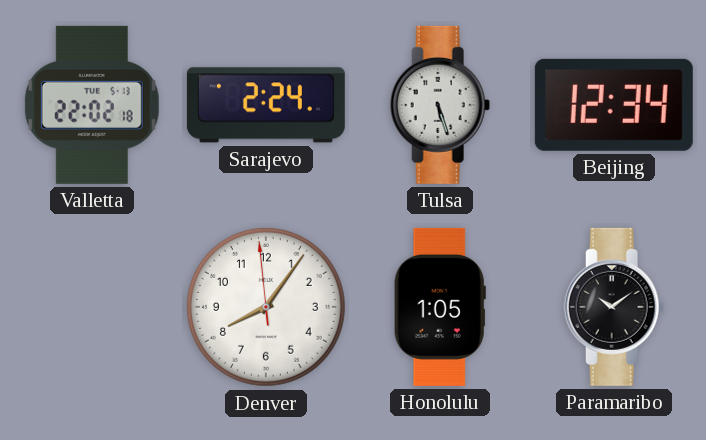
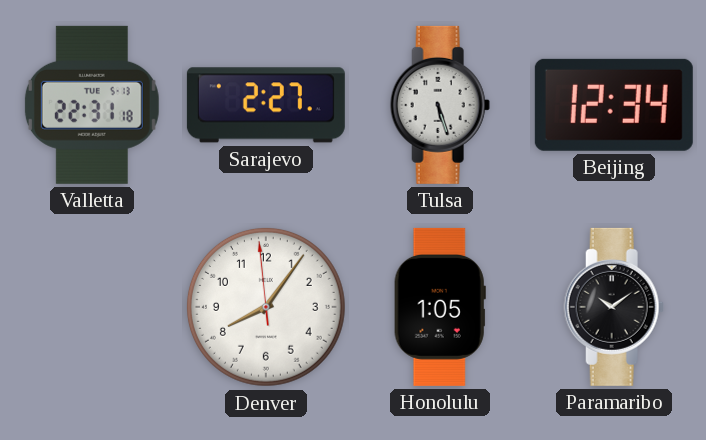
Valletta: 22:02 -> 22:31
Sarajevo: 2:24 -> 2:27
